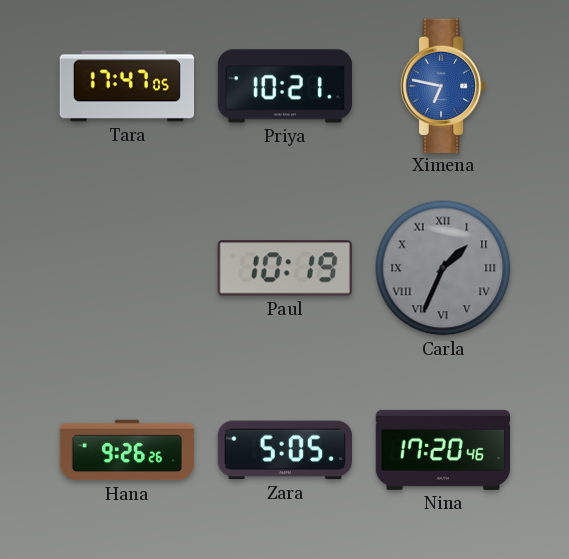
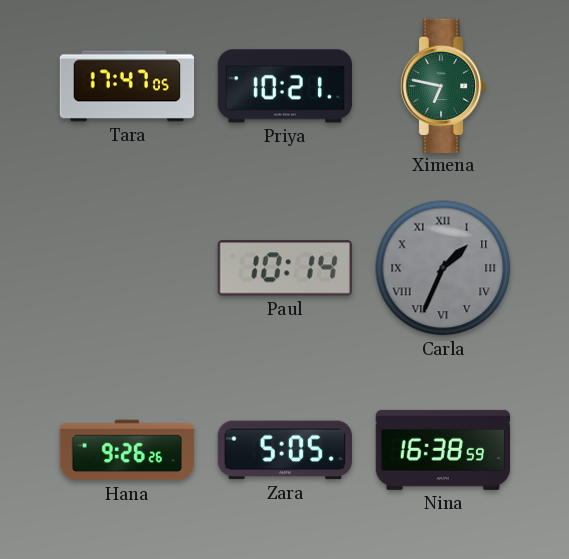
Ximena dial: blue -> green
Paul: 10:19 -> 10:14
Nina: 17:20 -> 16:38
